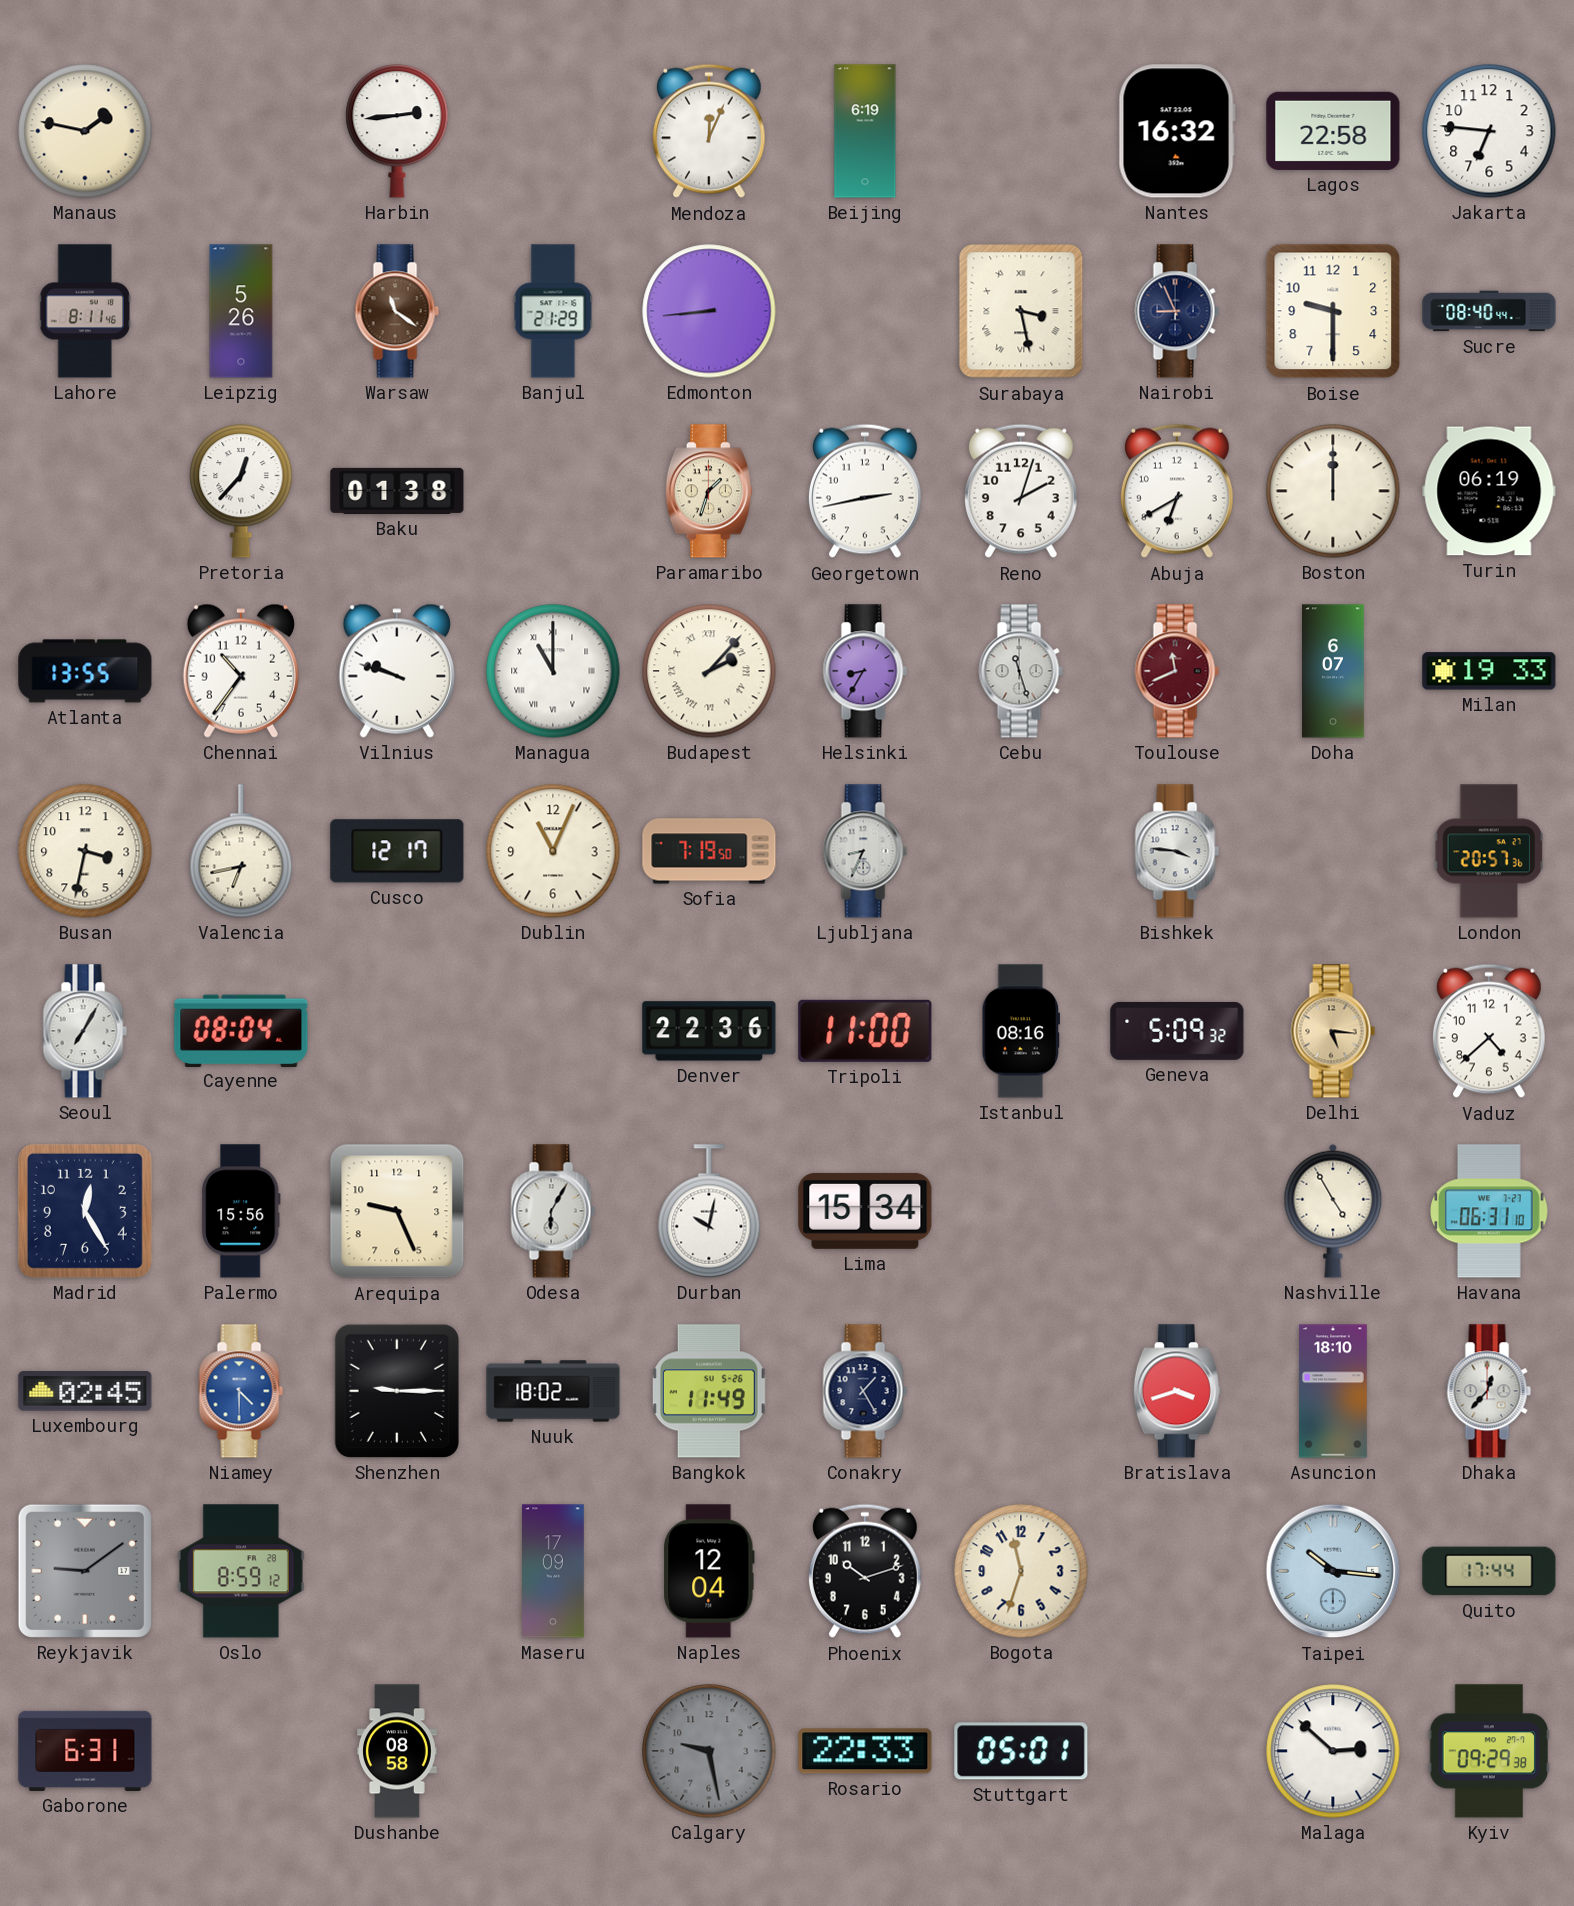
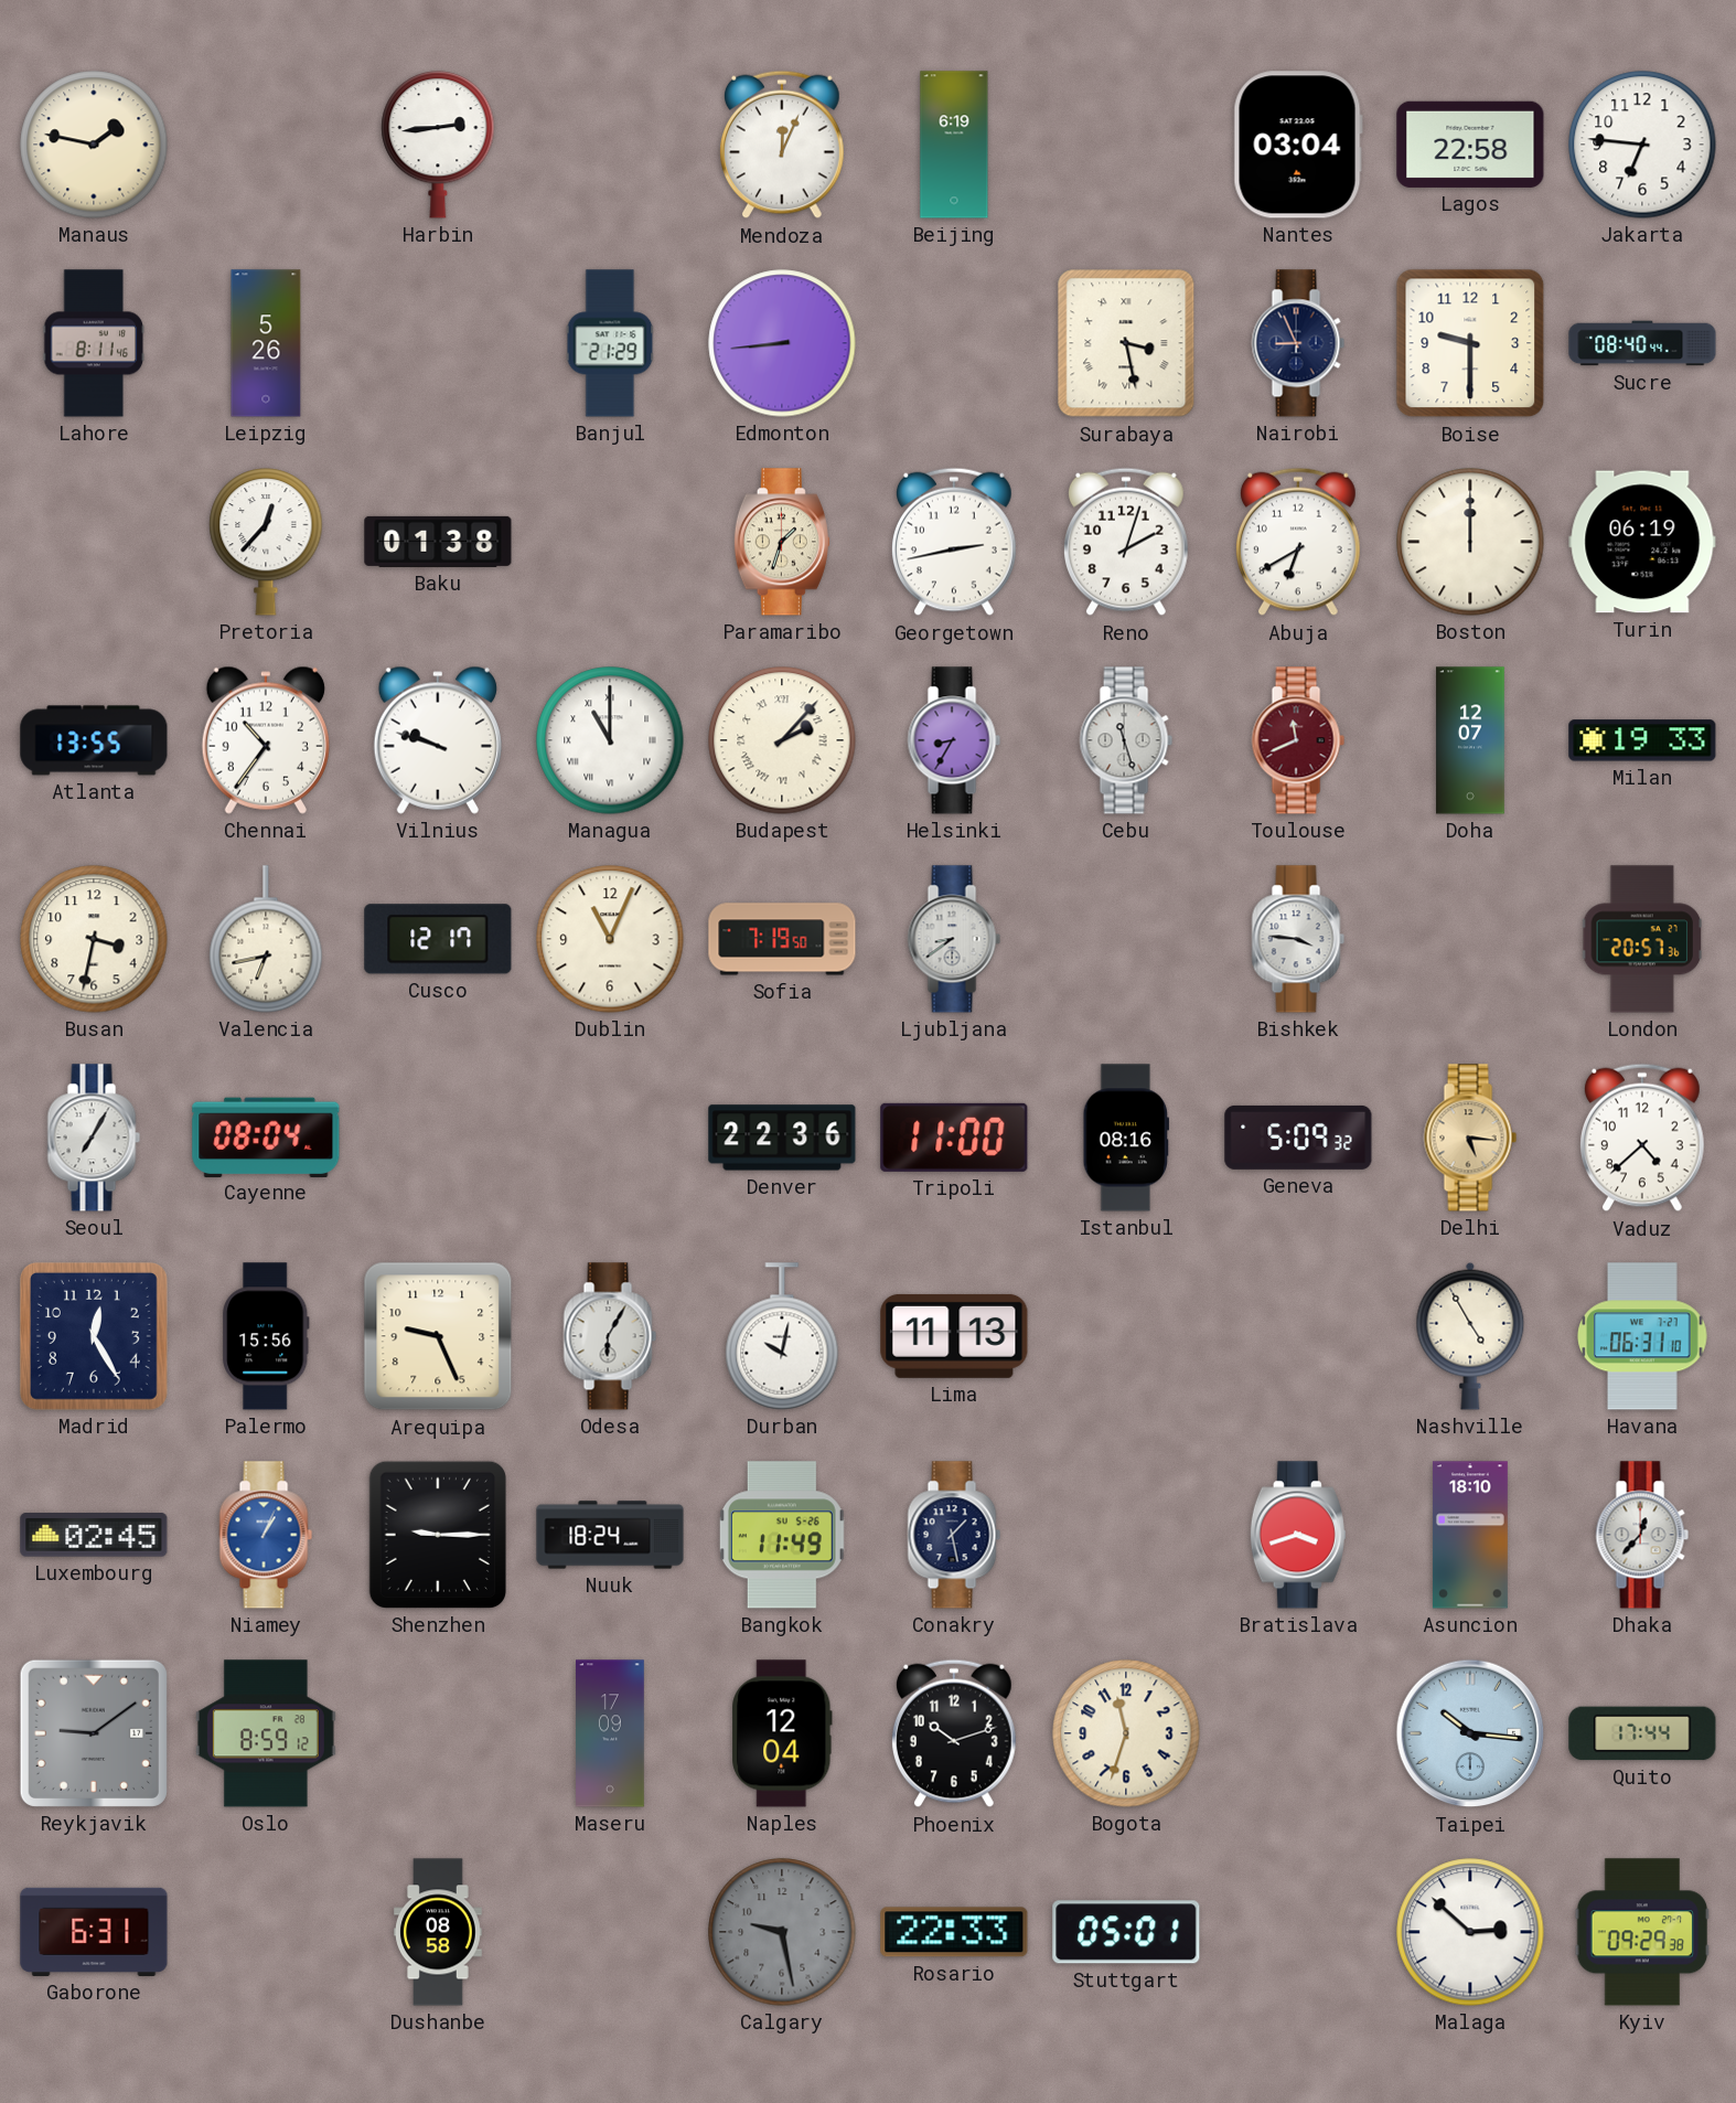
Nantes: 16:32 -> 03:04
Warsaw: 11:21 -> none
Doha: 6:07 -> 12:07
Ljubljana: 8:34 -> 8:39
Lima: 15:34 -> 11:13
Niamey: 4:30 -> 1:04
Nuuk: 18:02 -> 18:24
Conakry: 1:25 -> 1:28
